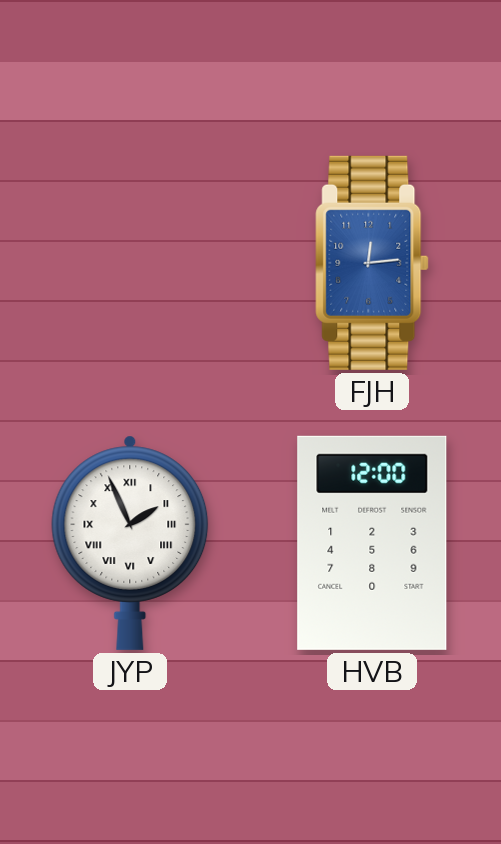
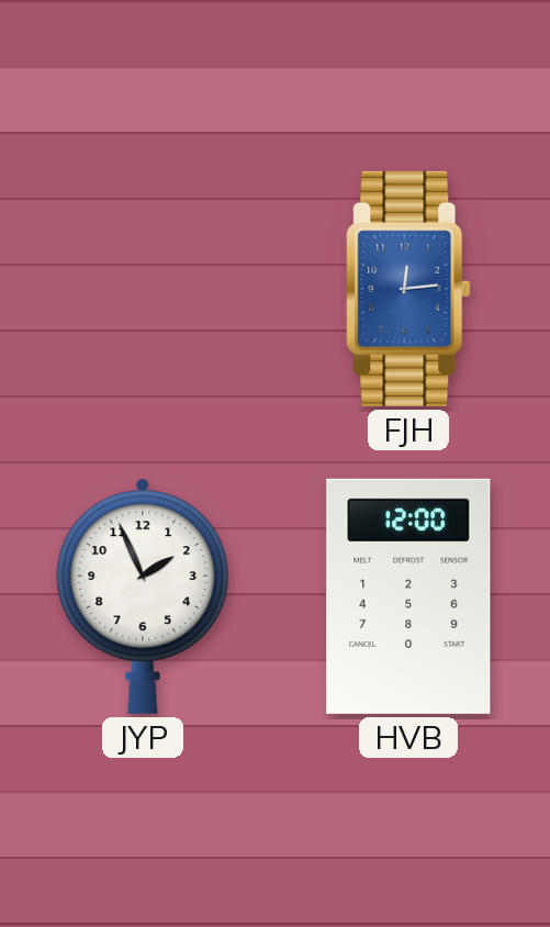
JYP numerals: Roman -> Arabic
